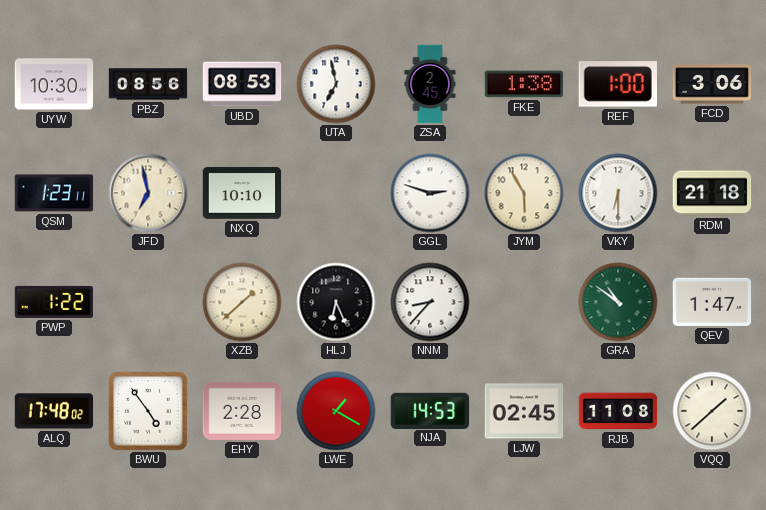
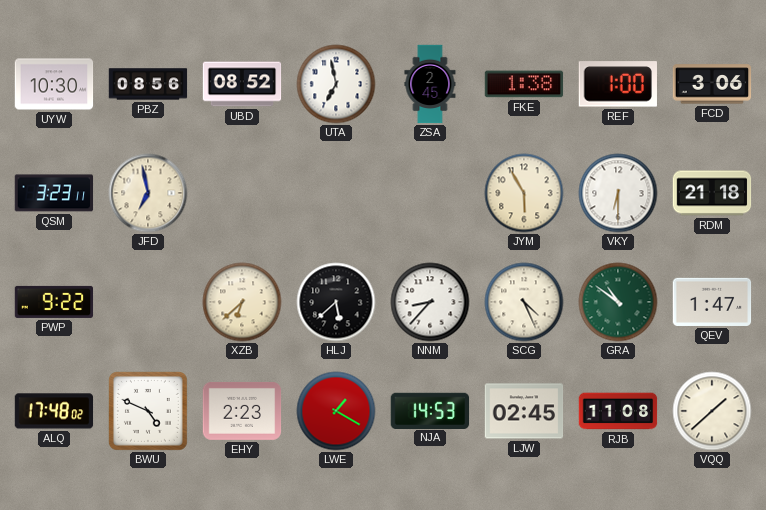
UBD: 08:53 -> 08:52
QSM: 1:23 -> 3:23
NXQ: 10:10 -> none
GGL: 2:48 -> none
PWP: 1:22 -> 9:22
XZB: 1:38 -> 6:38
HLJ: 6:26 -> 5:38
SCG: none -> 4:26
BWU: 4:54 -> 4:49
EHY: 2:28 -> 2:23
